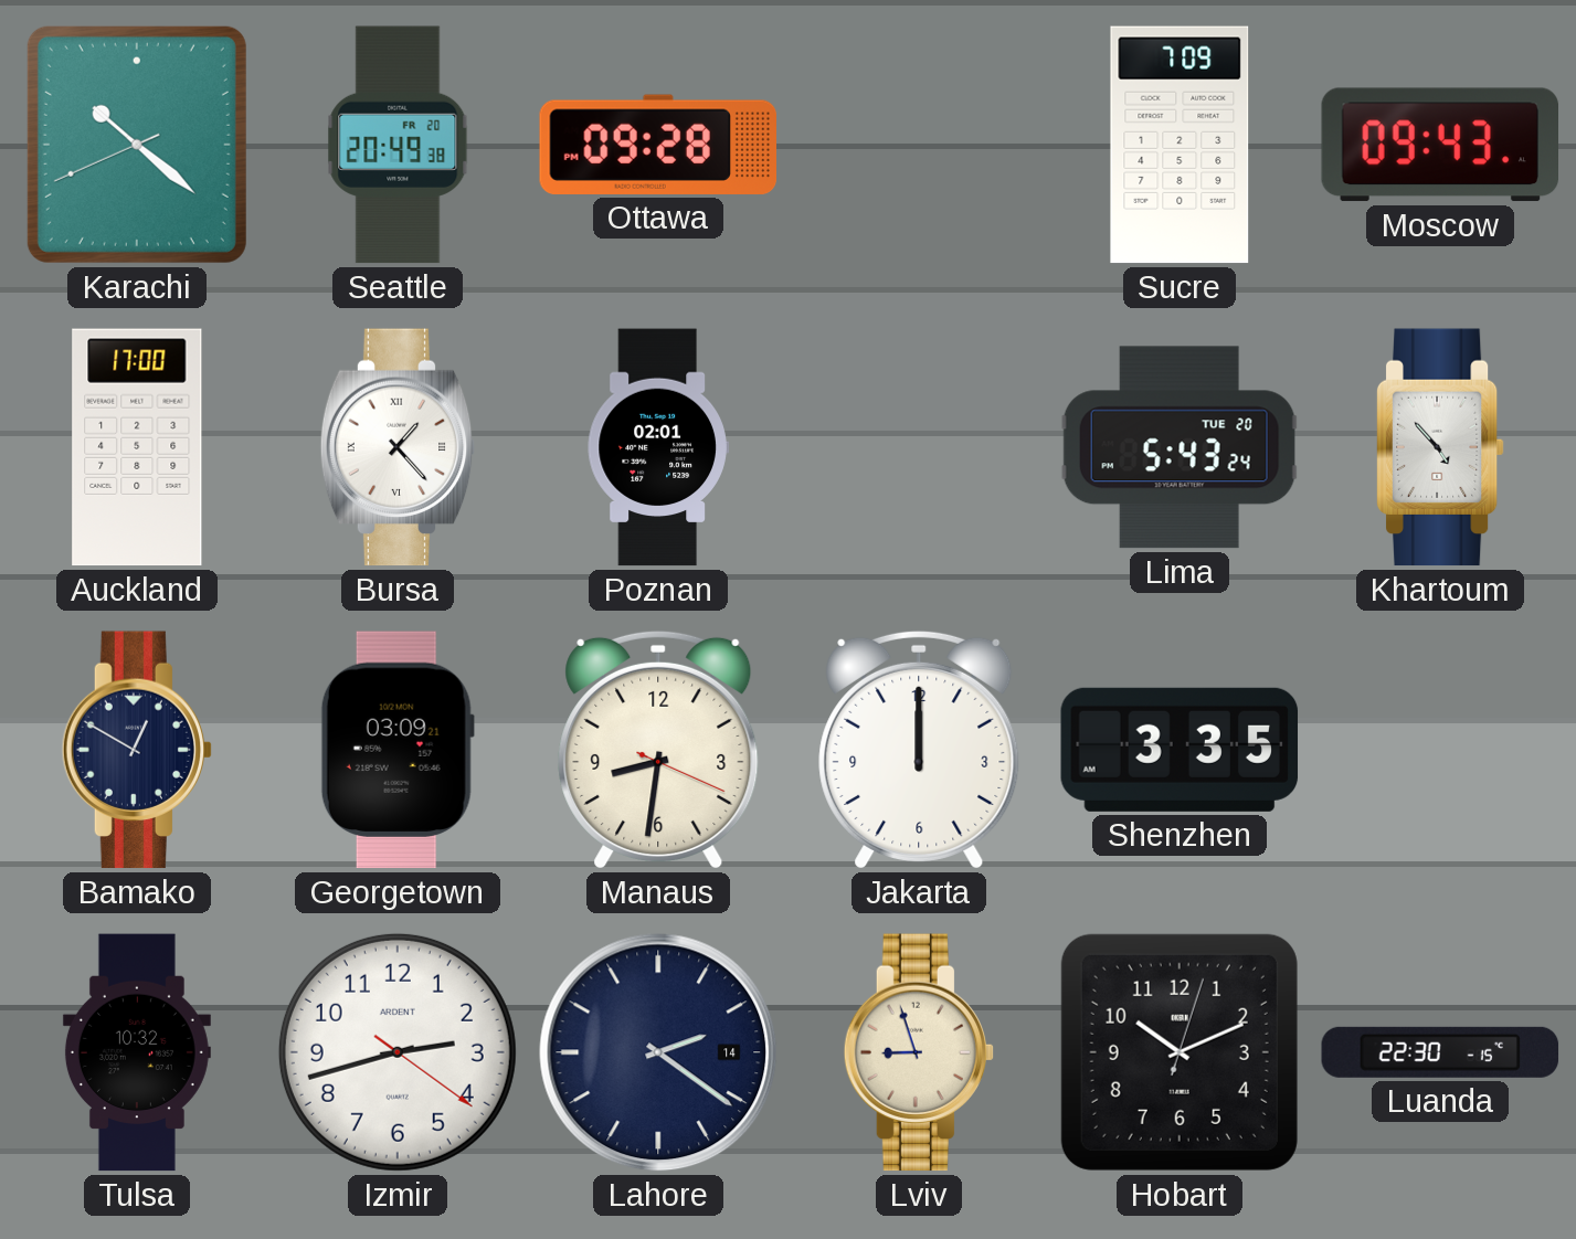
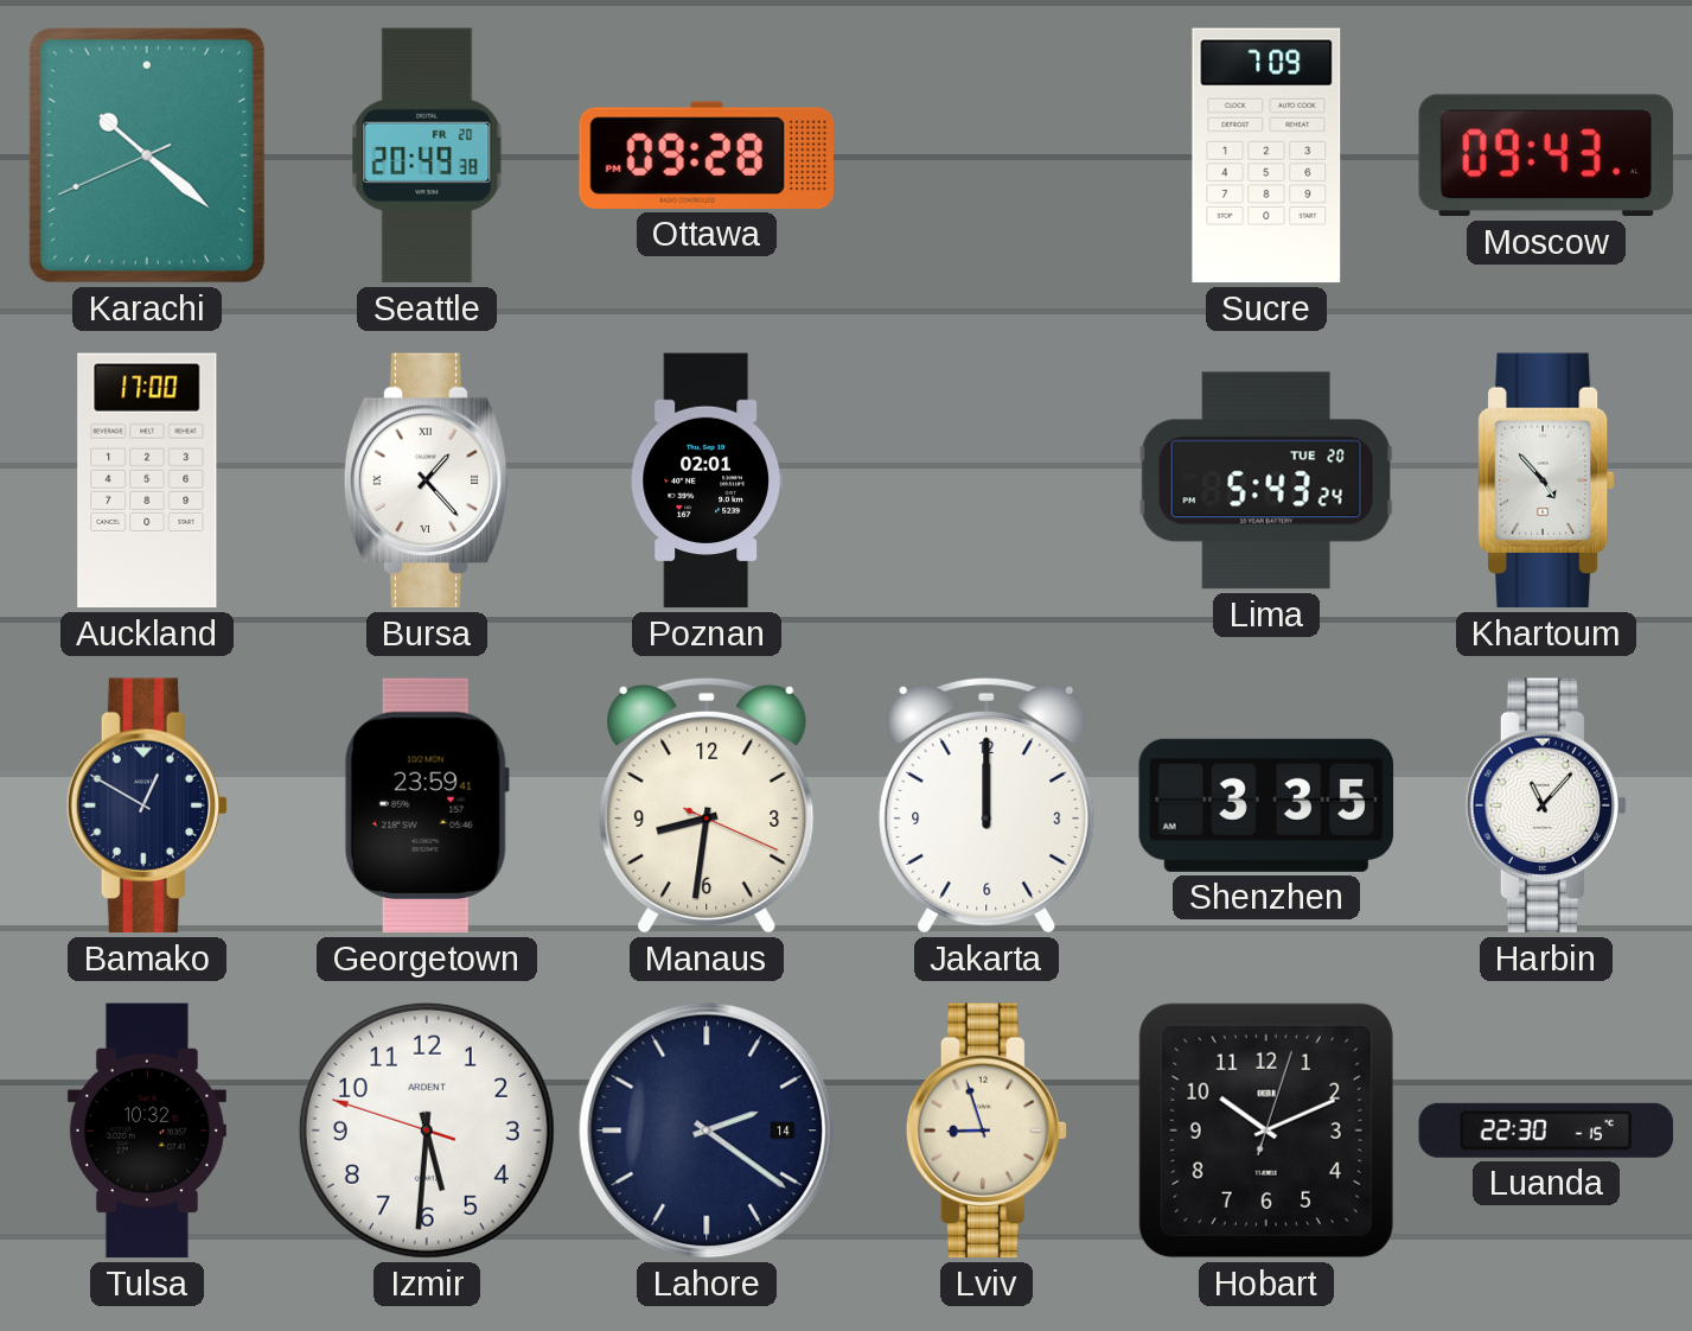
Georgetown: 03:09 -> 23:59
Harbin: none -> 11:07
Izmir: 2:42 -> 5:30
